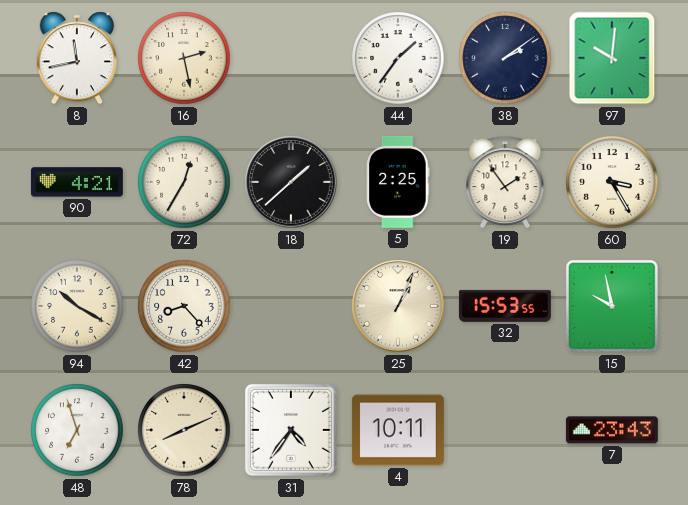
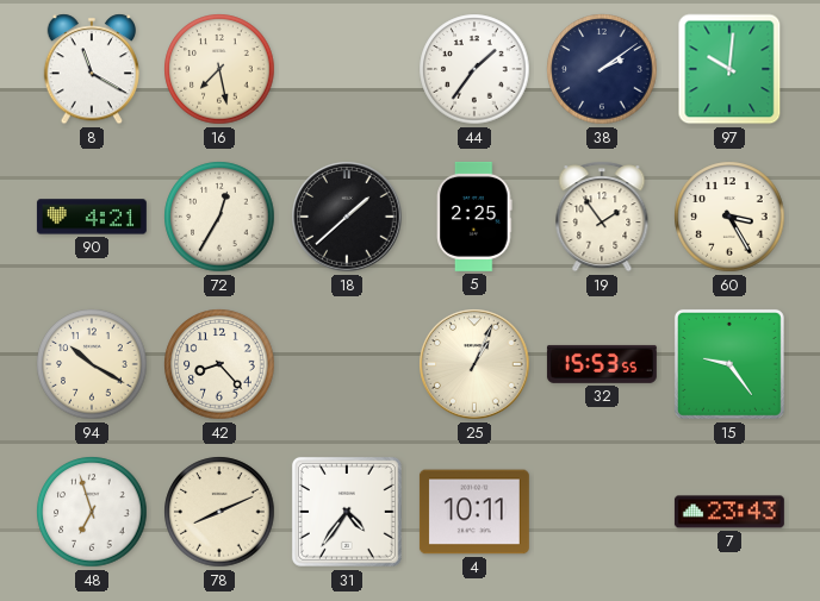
8: 11:43 -> 11:20
16: 2:28 -> 7:28
15: 9:58 -> 9:24
